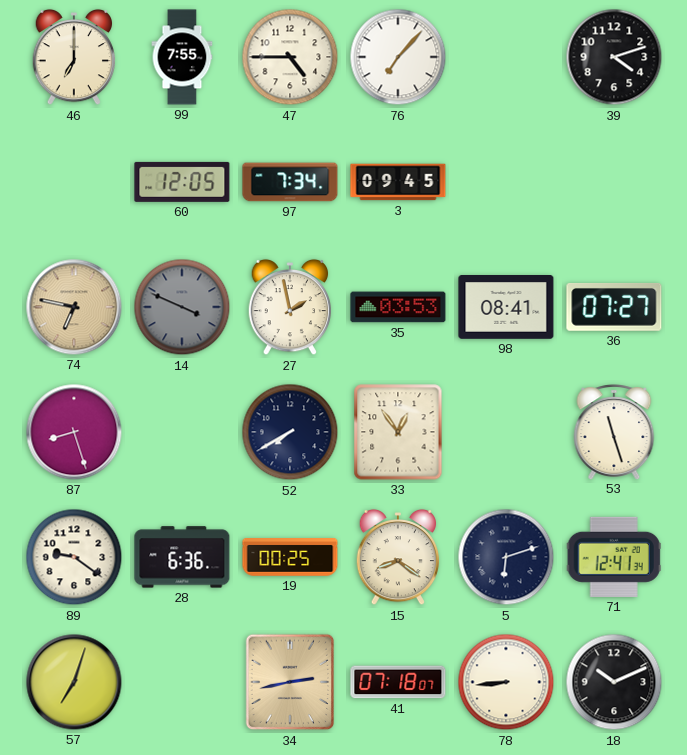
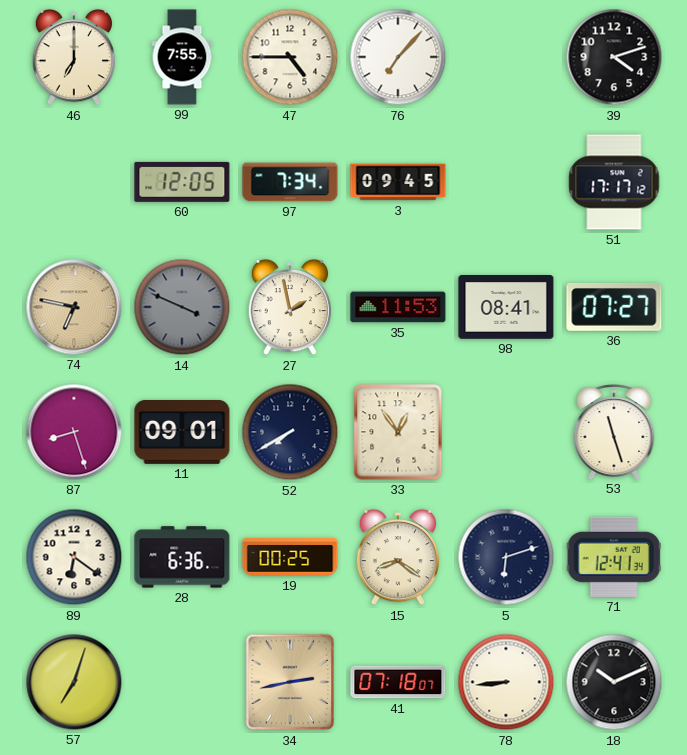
51: none -> 17:17
35: 03:53 -> 11:53
11: none -> 09:01
89: 9:21 -> 6:21
